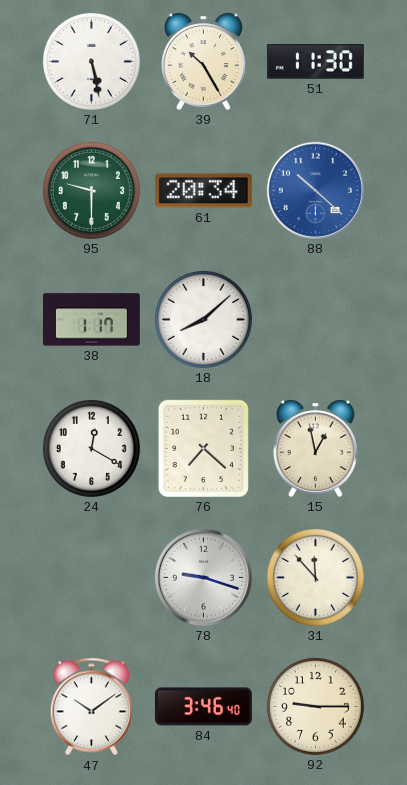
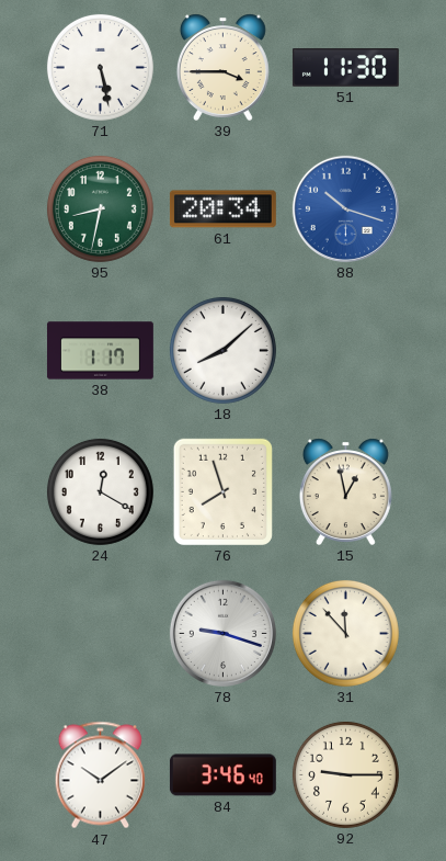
39: 10:25 -> 3:45
95: 9:30 -> 8:32
88: 10:22 -> 10:18
76: 7:22 -> 7:57
